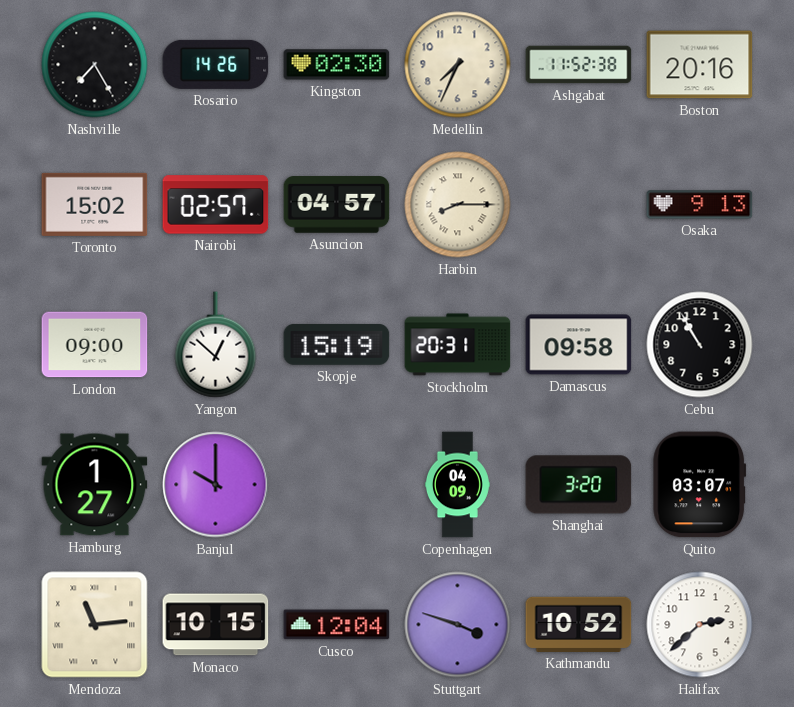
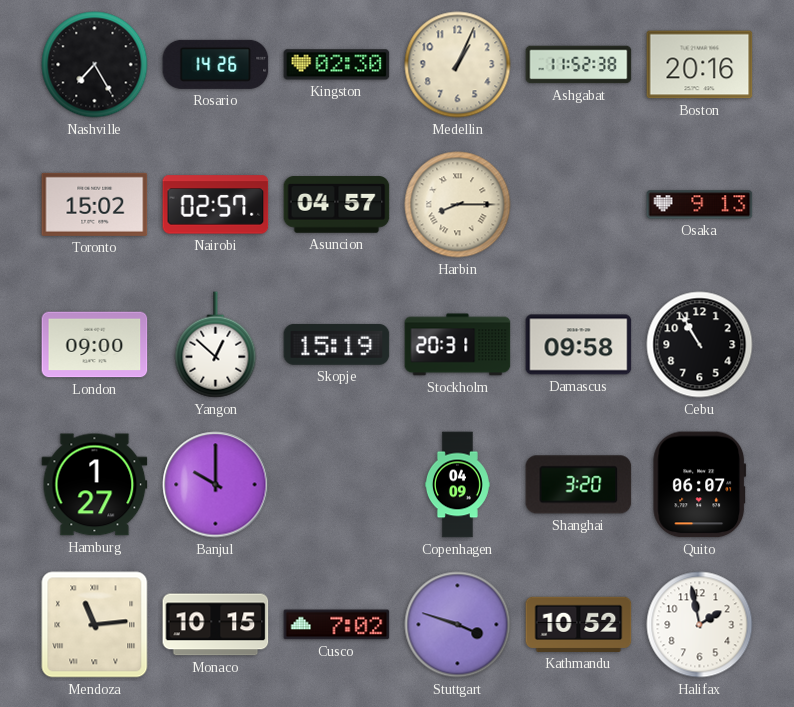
Medellin: 7:34 -> 1:04
Quito: 03:07 -> 06:07
Cusco: 12:04 -> 7:02
Halifax: 2:38 -> 1:58
